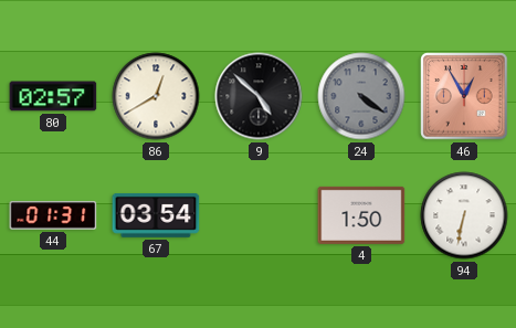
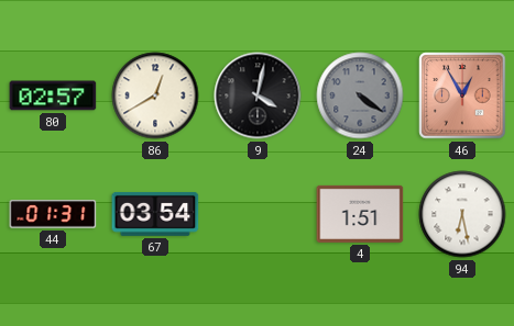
9: 4:52 -> 4:02
4: 1:50 -> 1:51
94: 6:32 -> 6:28
